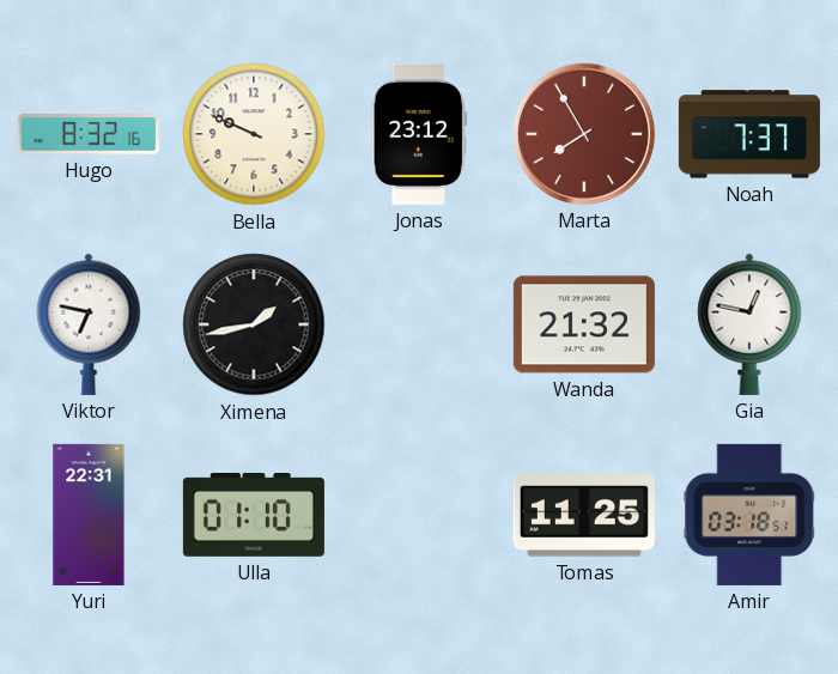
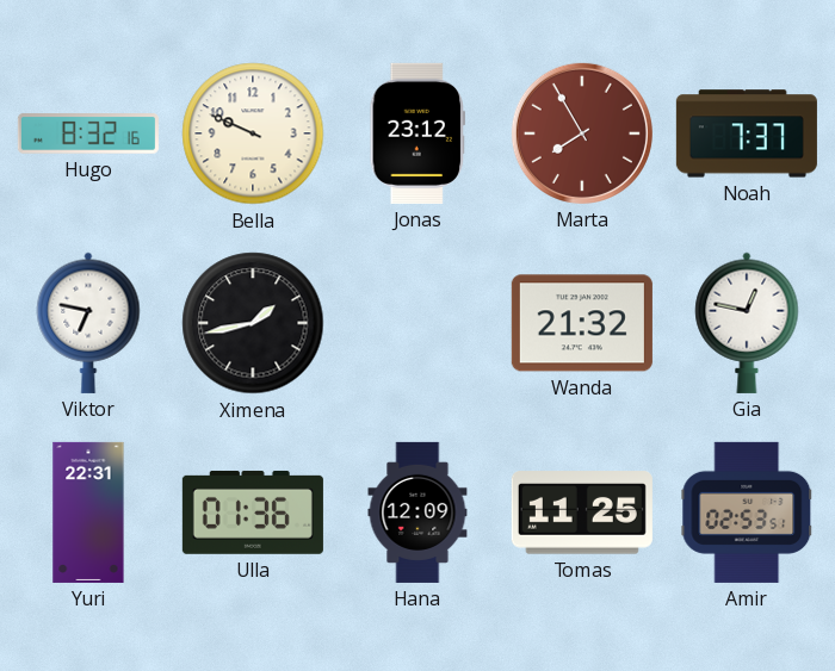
Ulla: 01:10 -> 01:36
Hana: none -> 12:09
Amir: 03:18 -> 02:53
